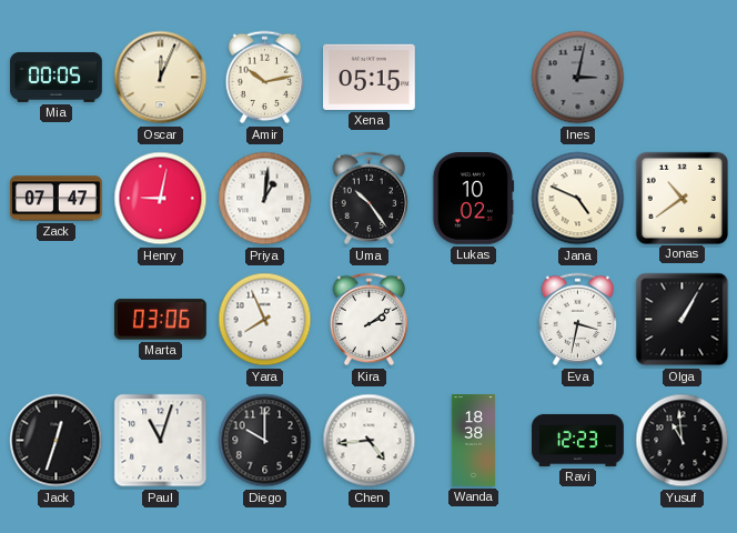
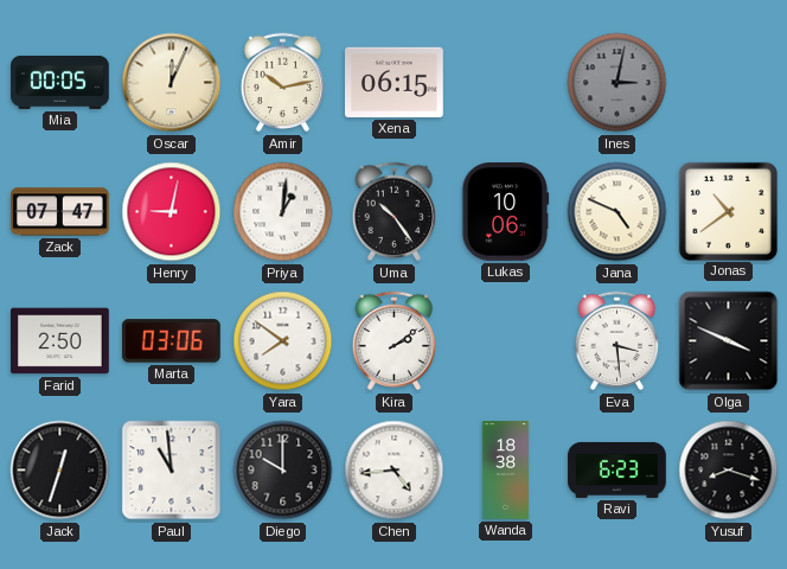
Xena: 05:15 -> 06:15
Lukas: 10:02 -> 10:06
Farid: none -> 2:50
Yara: 7:56 -> 7:51
Eva: 3:32 -> 3:29
Olga: 1:05 -> 3:49
Paul: 11:03 -> 10:59
Ravi: 12:23 -> 6:23
Yusuf: 10:59 -> 8:18
